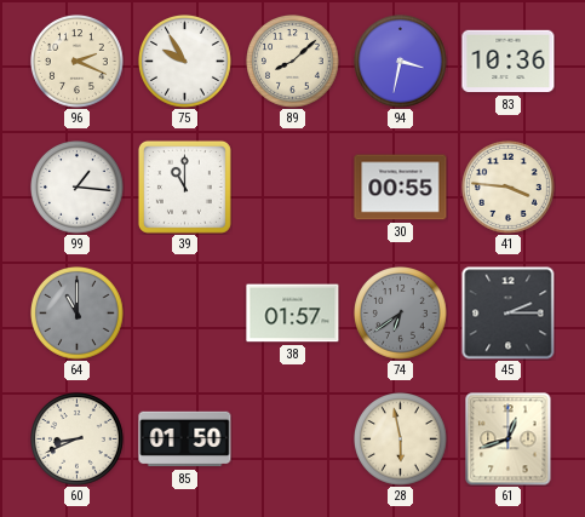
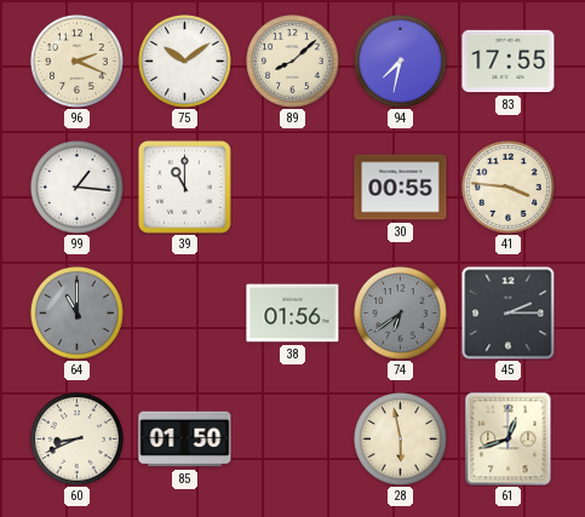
75: 9:55 -> 10:09
94: 3:32 -> 7:32
83: 10:36 -> 17:55
38: 01:57 -> 01:56
